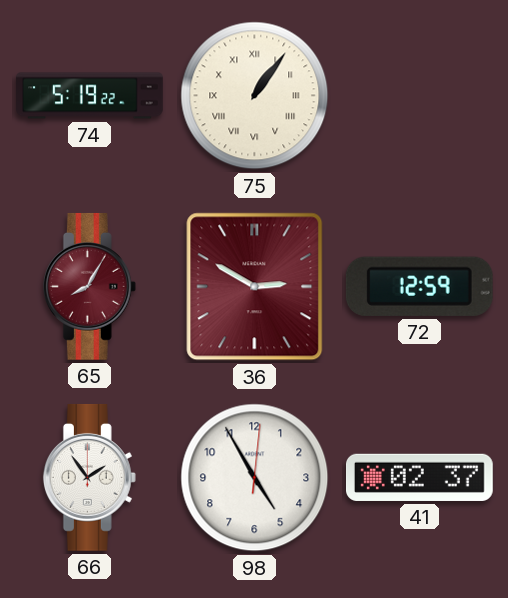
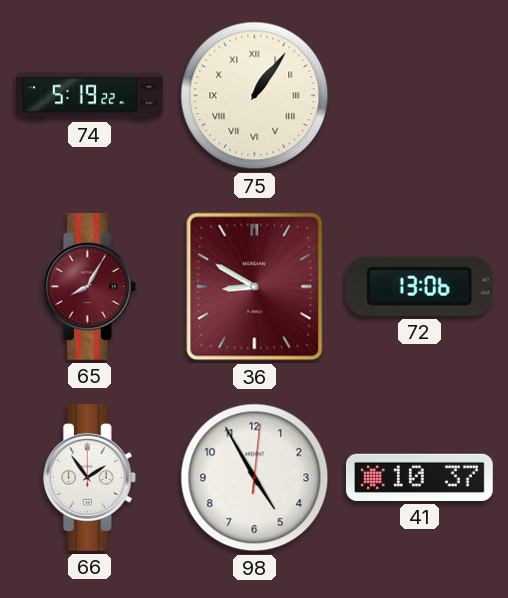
36: 2:50 -> 8:50
72: 12:59 -> 13:06
41: 02:37 -> 10:37
